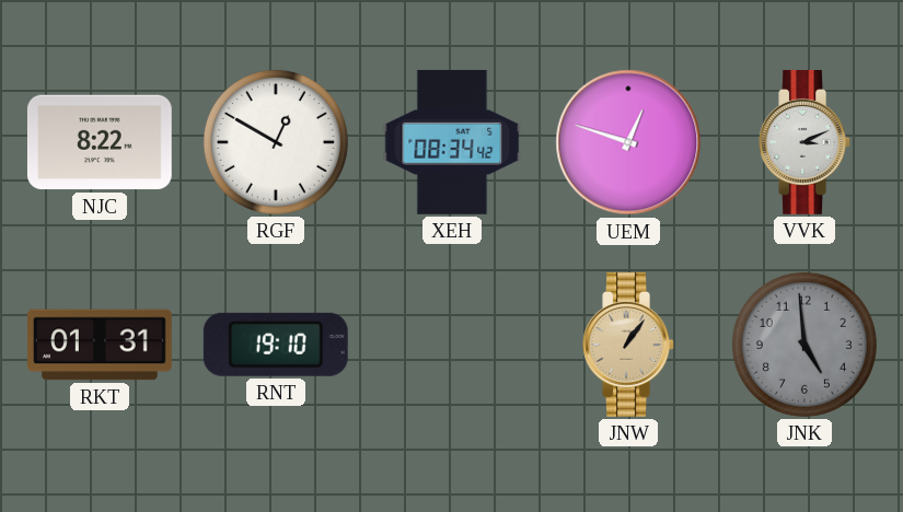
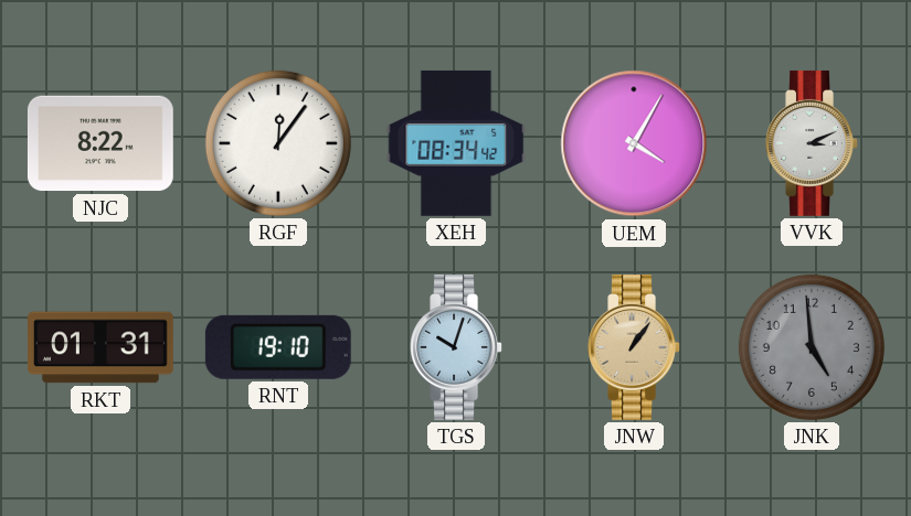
RGF: 12:50 -> 12:06
UEM: 12:48 -> 4:05
TGS: none -> 10:03
